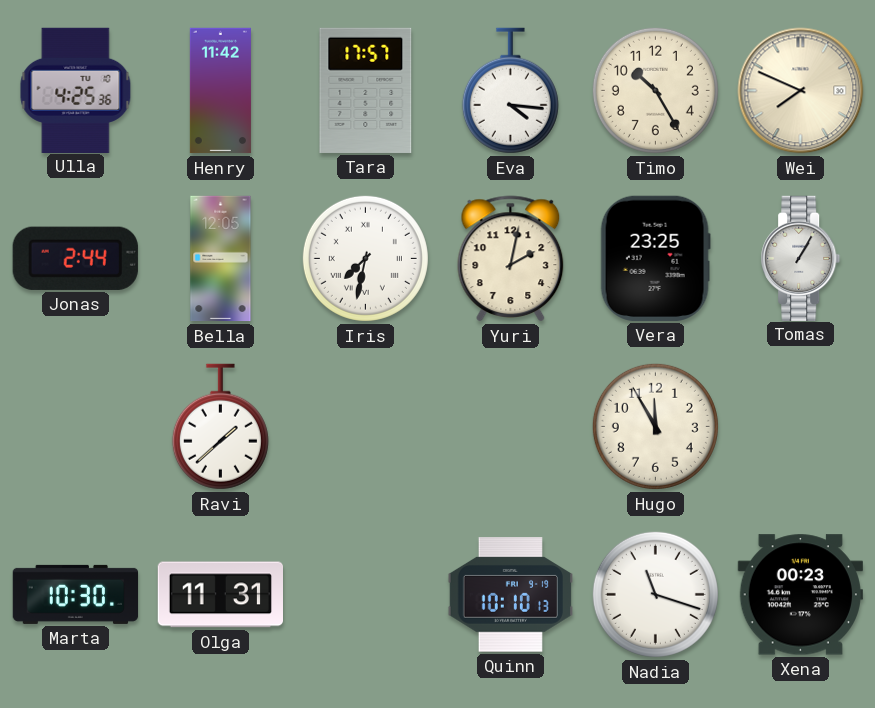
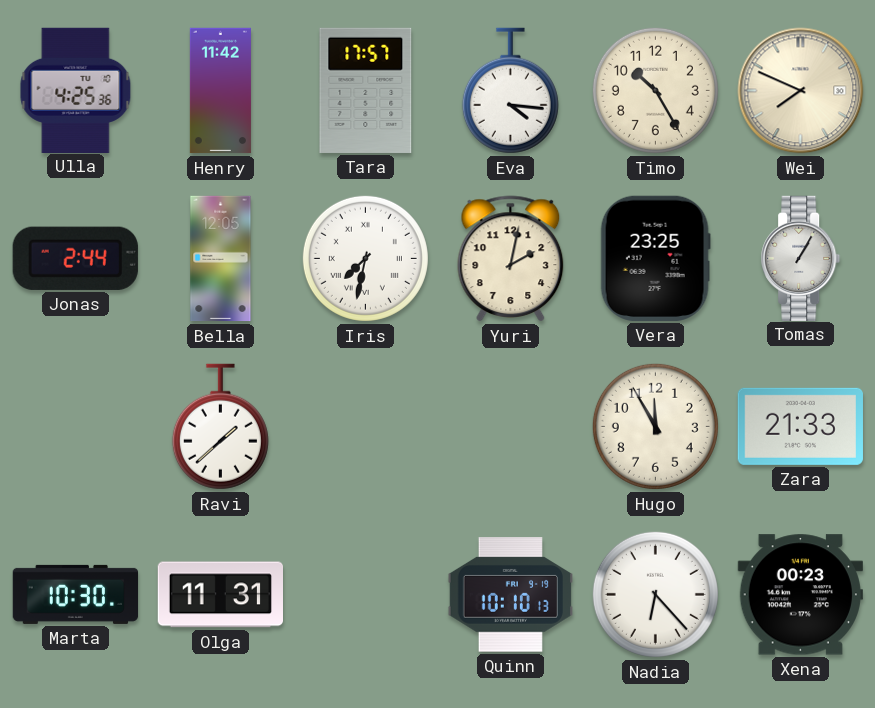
Zara: none -> 21:33
Nadia: 11:18 -> 6:23
